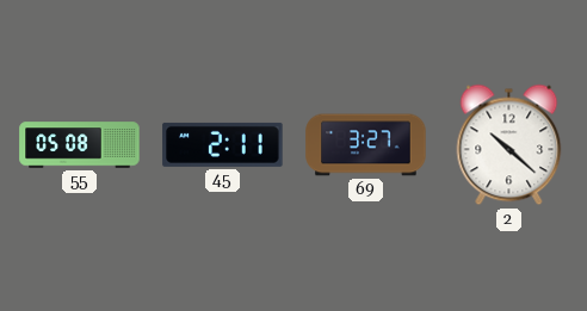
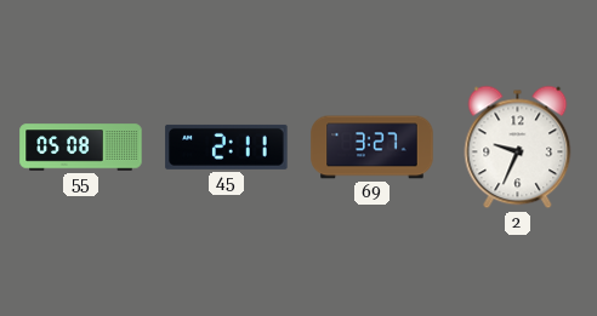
2: 10:22 -> 9:34
